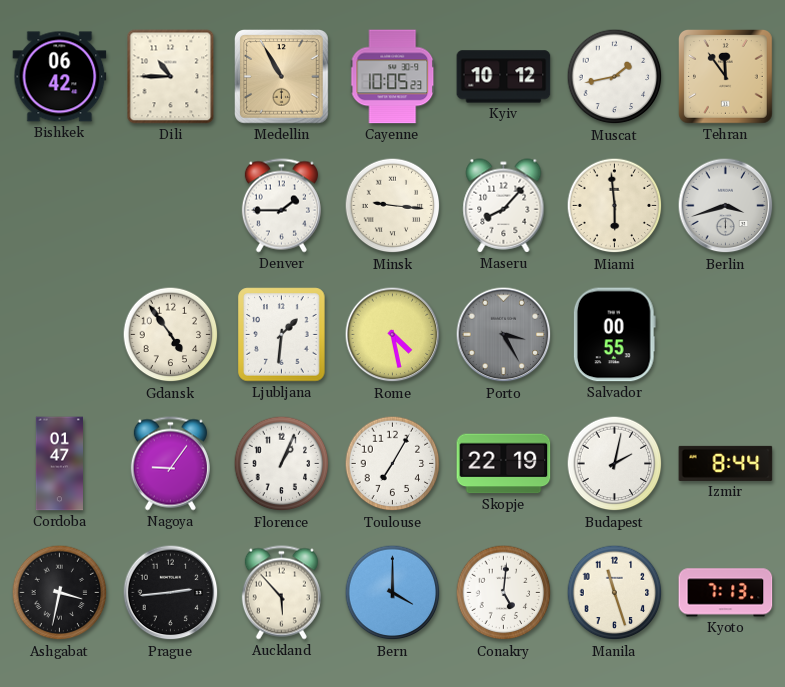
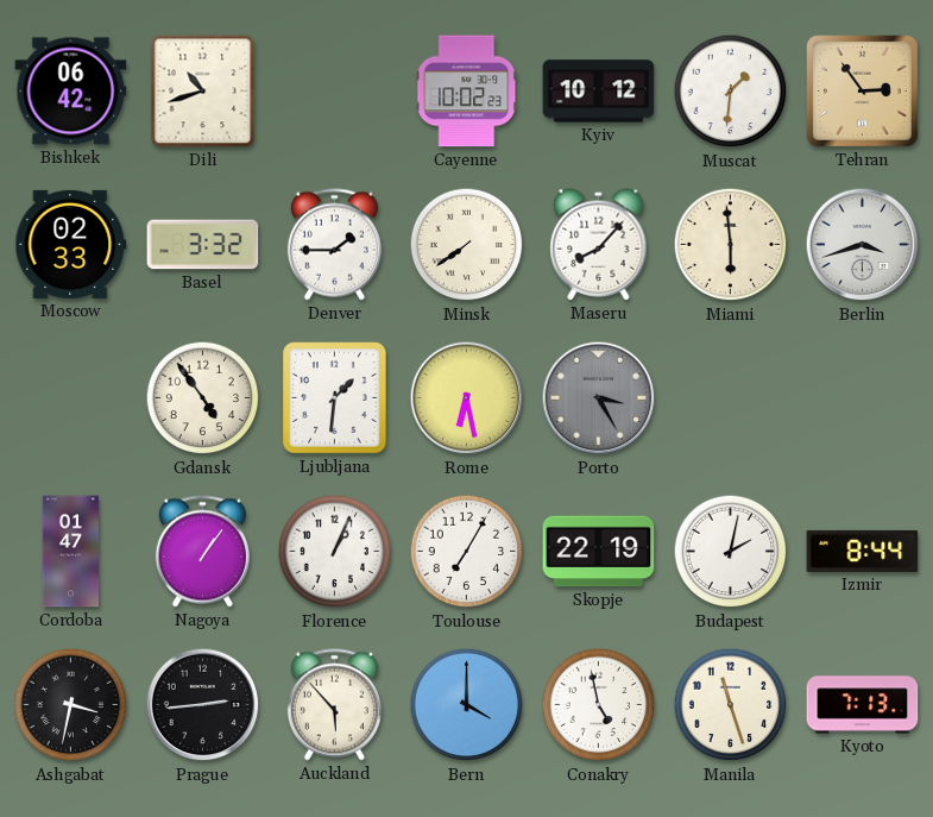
Dili: 10:45 -> 10:42
Medellin: 10:55 -> none
Cayenne: 10:05 -> 10:02
Muscat: 1:43 -> 1:31
Tehran: 11:54 -> 2:54
Moscow: none -> 02:33
Basel: none -> 3:32
Minsk: 9:16 -> 7:39
Rome: 4:28 -> 6:28
Salvador: 00:55 -> none
Nagoya: 9:06 -> 1:06
Conakry: 5:01 -> 4:58
